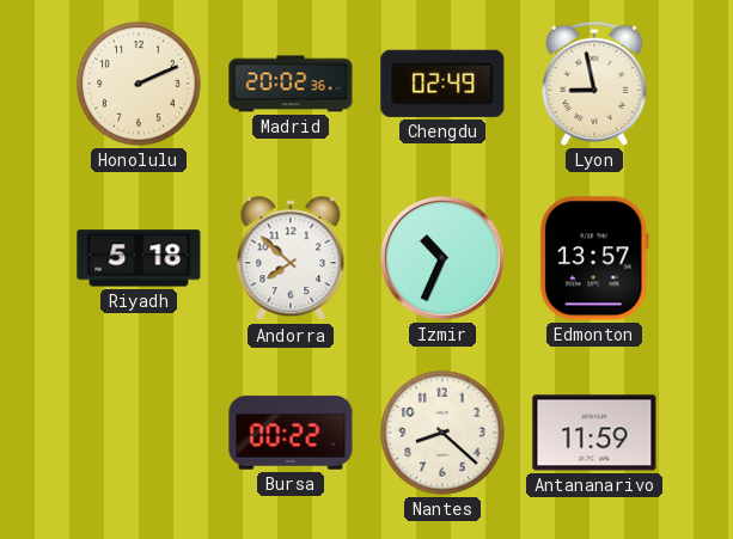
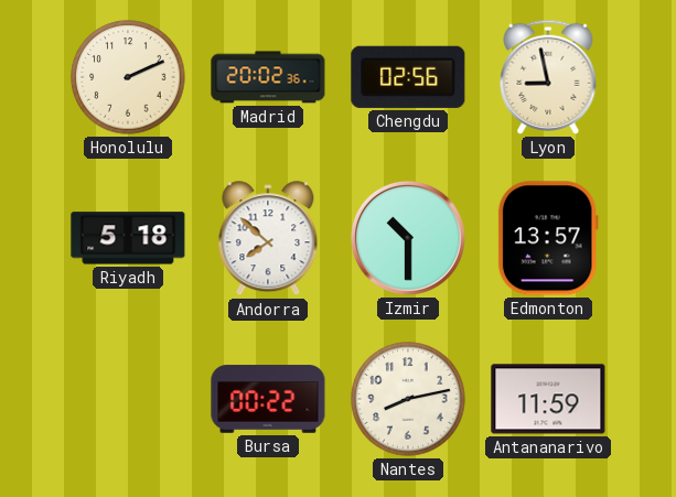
Chengdu: 02:49 -> 02:56
Izmir: 10:34 -> 10:30
Nantes: 8:22 -> 8:13
